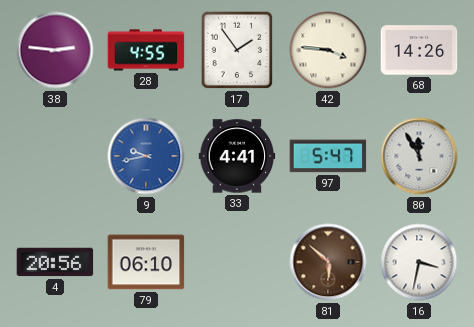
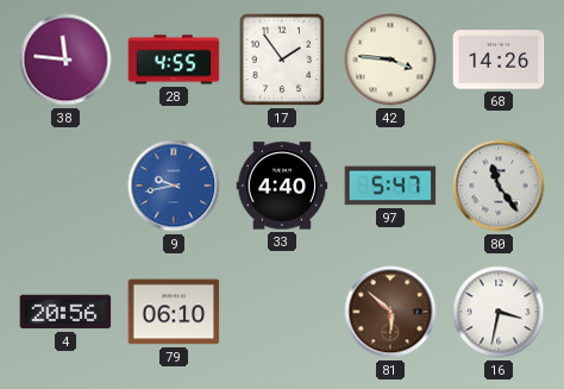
38: 2:46 -> 11:46
33: 4:41 -> 4:40
80: 11:55 -> 11:24
